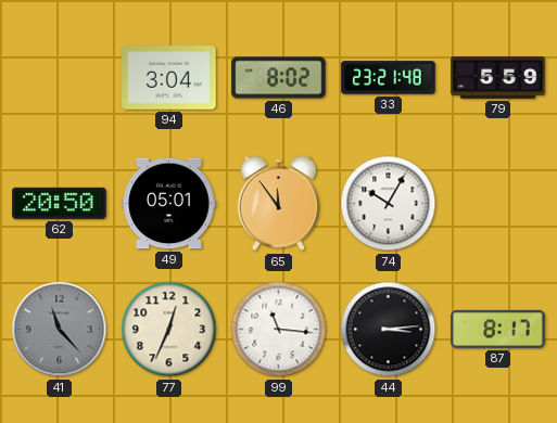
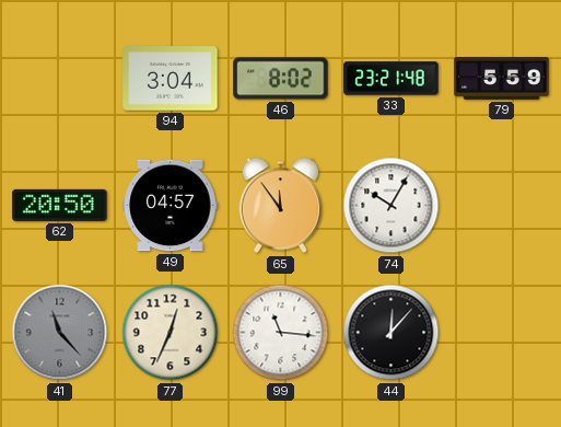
49: 05:01 -> 04:57
44: 3:14 -> 12:07
87: 8:17 -> none
